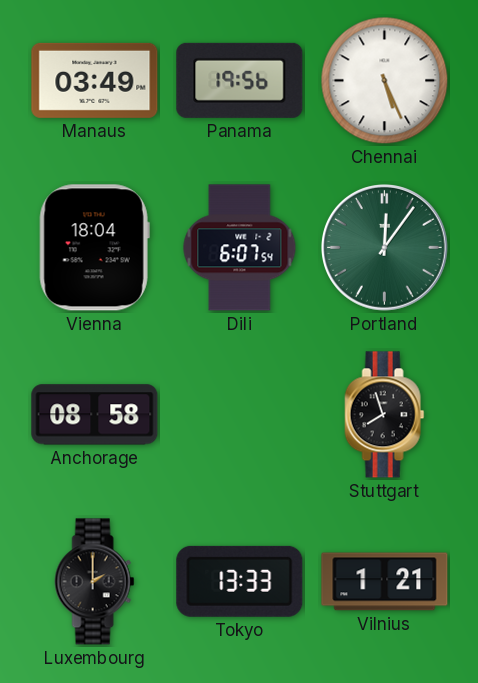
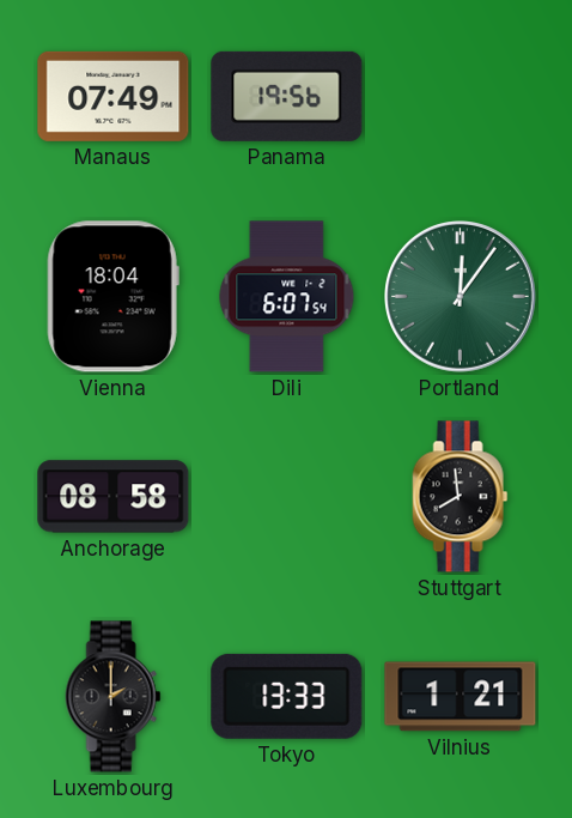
Manaus: 03:49 -> 07:49
Chennai: 5:26 -> none
Stuttgart: 7:57 -> 7:59
